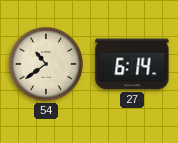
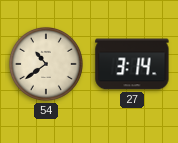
27: 6:14 -> 3:14
